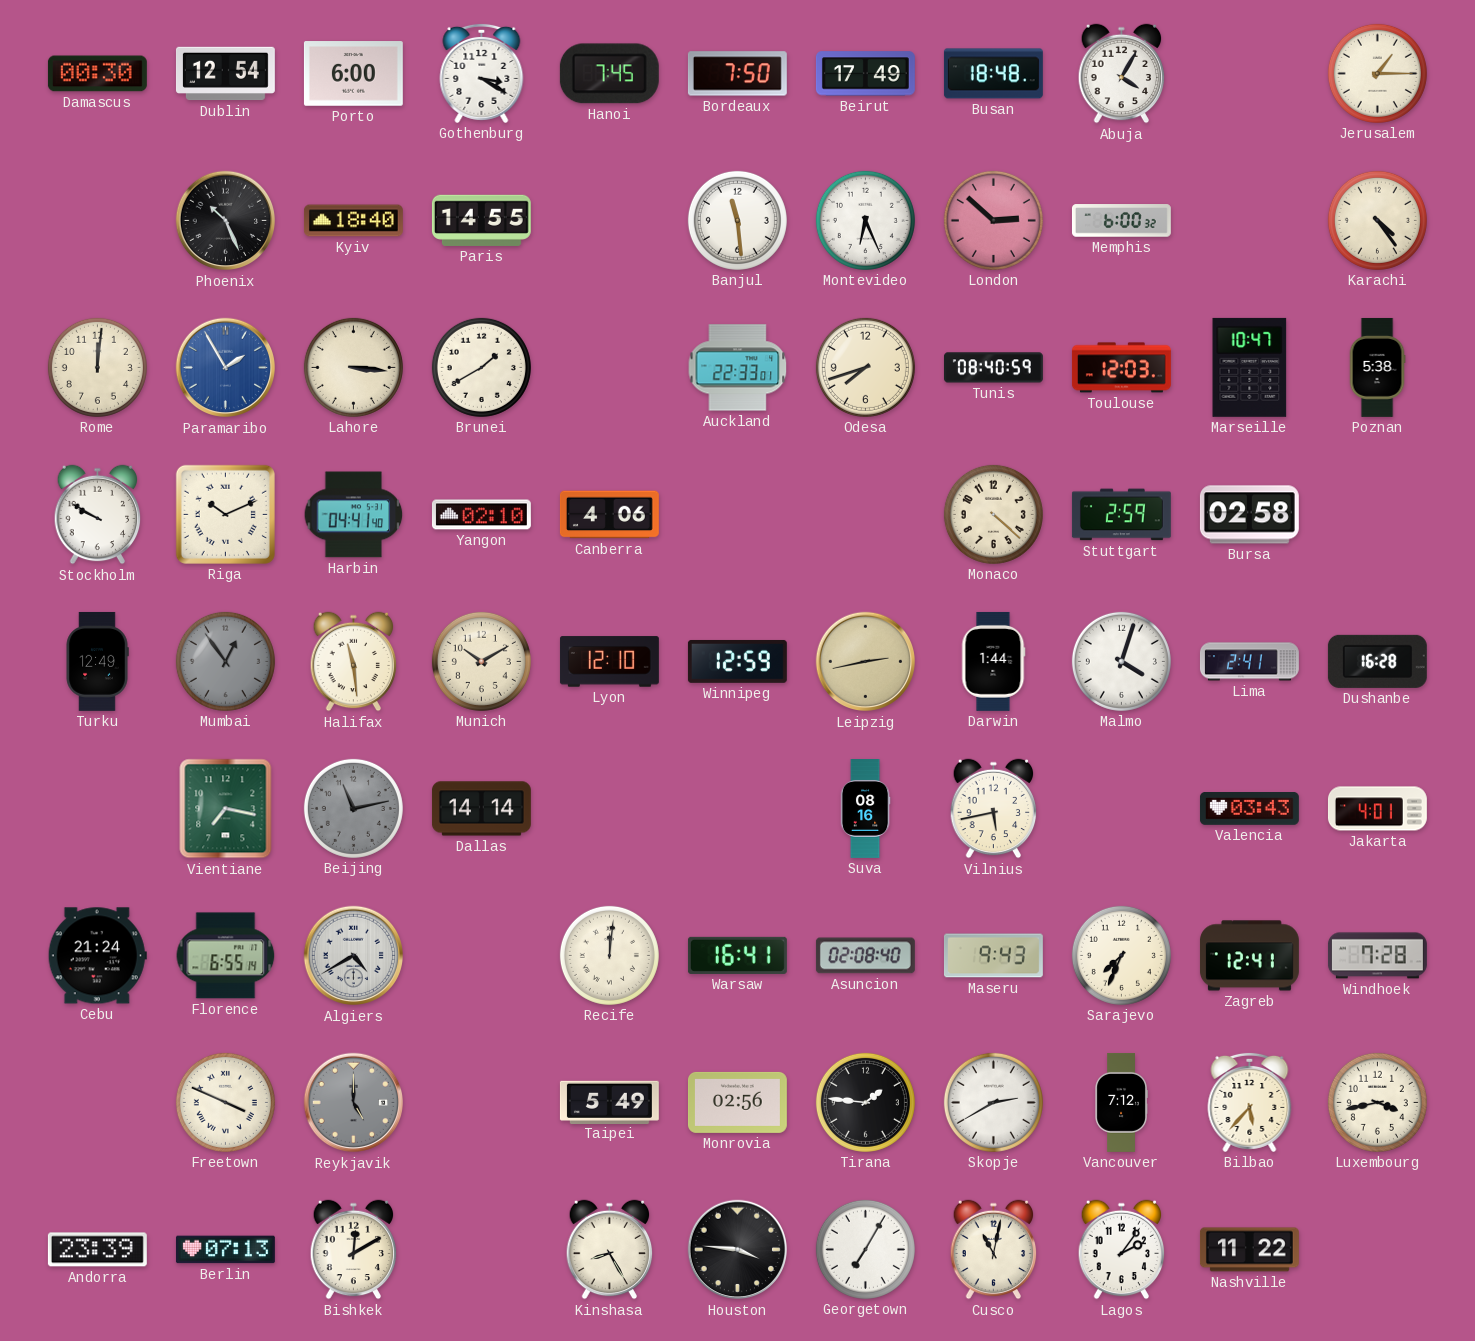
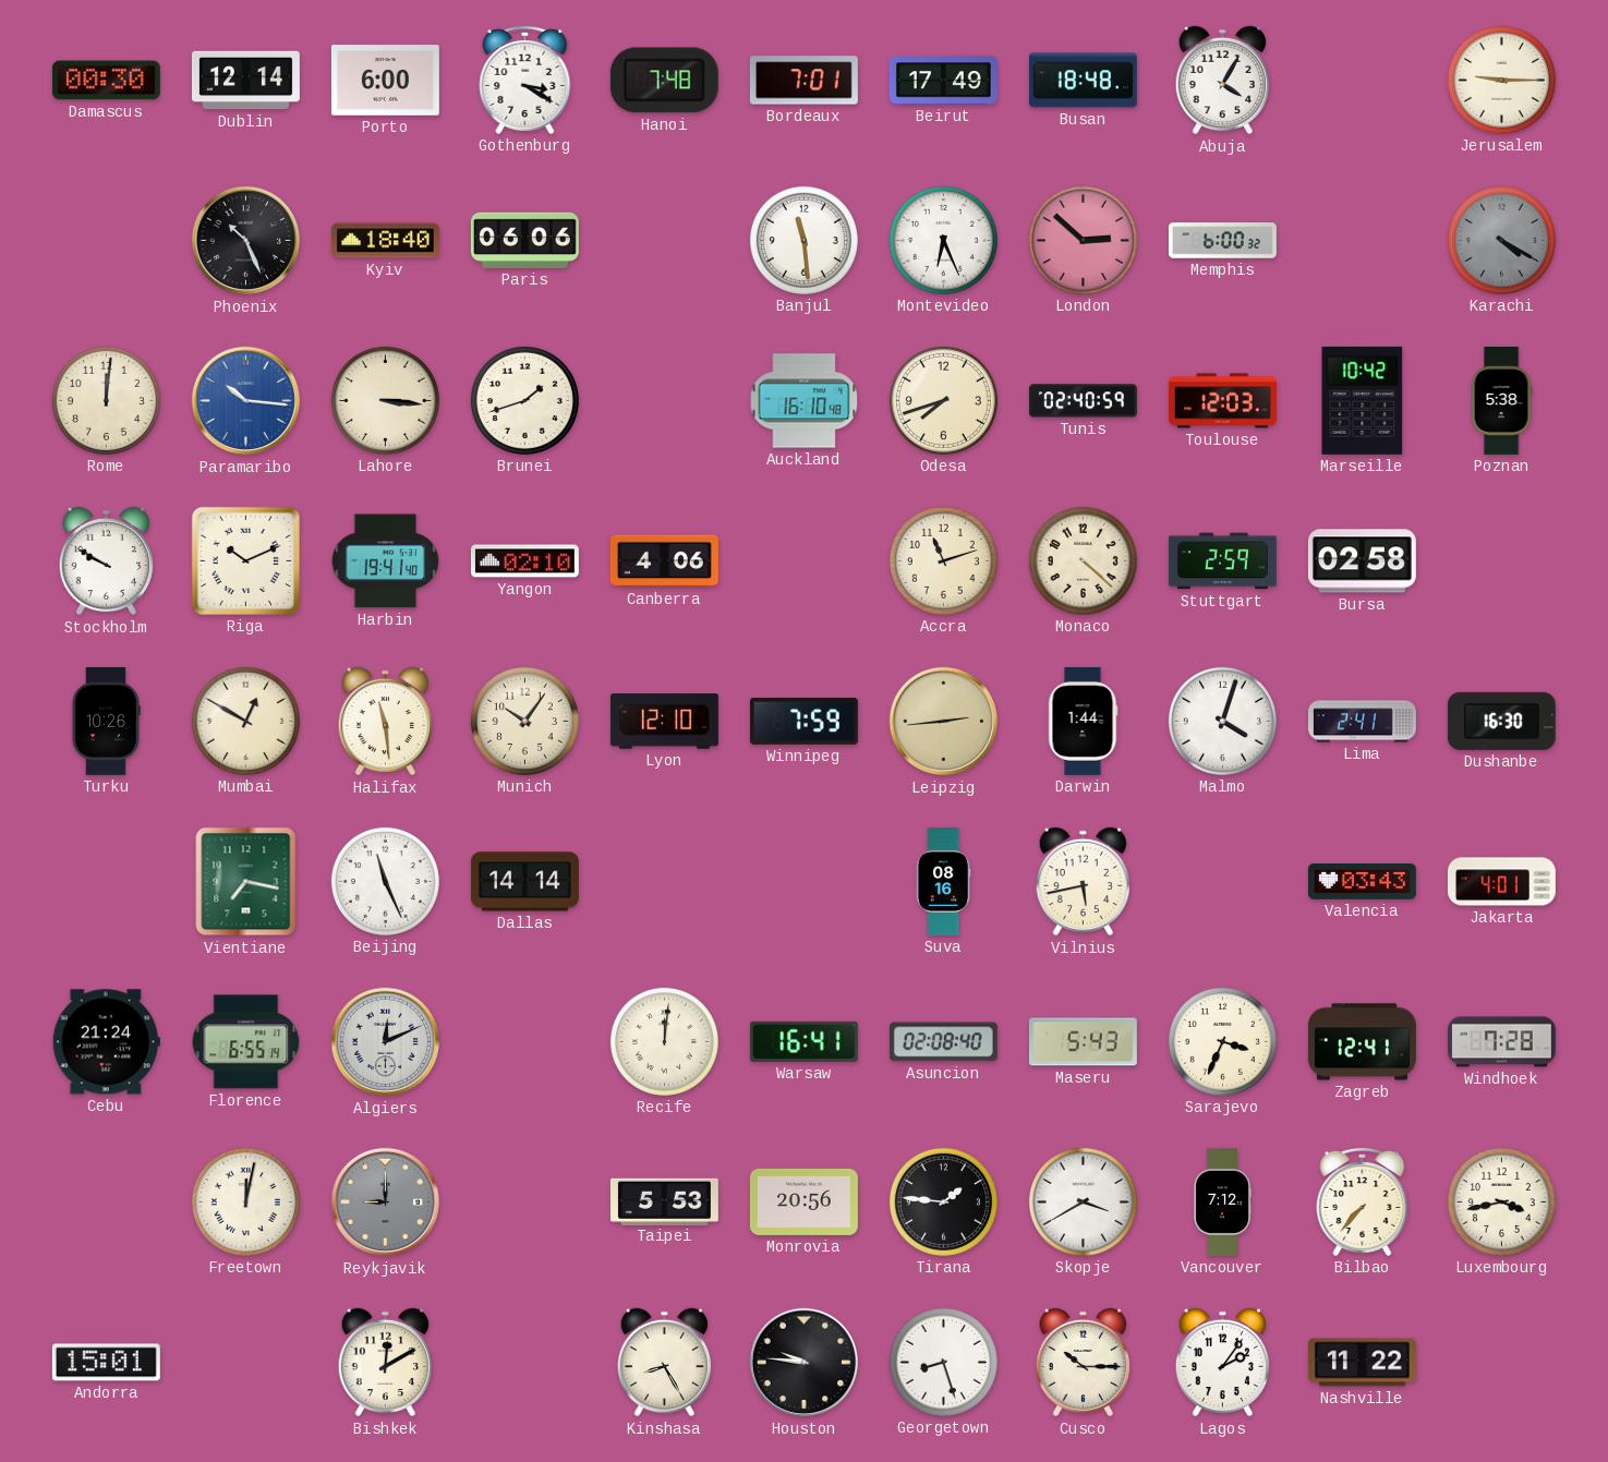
Dublin: 12:54 -> 12:14
Hanoi: 7:45 -> 7:48
Bordeaux: 7:50 -> 7:01
Jerusalem: 1:15 -> 9:15
Paris: 14:55 -> 06:06
Karachi: 4:24 -> 4:20
Karachi dial: cream -> grey
Paramaribo: 1:55 -> 10:16
Brunei: 1:40 -> 1:42
Auckland: 22:33 -> 16:10
Tunis: 08:40 -> 02:40
Marseille: 10:47 -> 10:42
Harbin: 04:41 -> 19:41
Accra: none -> 11:12
Turku: 12:49 -> 10:26
Mumbai: 12:54 -> 12:50
Mumbai dial: grey -> cream
Munich: 10:10 -> 10:06
Winnipeg: 12:59 -> 7:59
Leipzig: 2:43 -> 2:44
Dushanbe: 16:28 -> 16:30
Beijing: 11:13 -> 11:26
Beijing dial: grey -> white
Algiers: 4:40 -> 12:11
Maseru: 9:43 -> 5:43
Sarajevo: 7:34 -> 3:34
Freetown: 3:49 -> 12:02
Reykjavik: 5:00 -> 9:00
Taipei: 5:49 -> 5:53
Monrovia: 02:56 -> 20:56
Skopje: 2:40 -> 3:40
Bilbao: 5:37 -> 7:37
Andorra: 23:39 -> 15:01
Berlin: 07:13 -> none
Houston: 3:46 -> 9:46
Georgetown: 7:05 -> 8:27
Cusco: 11:02 -> 10:15
